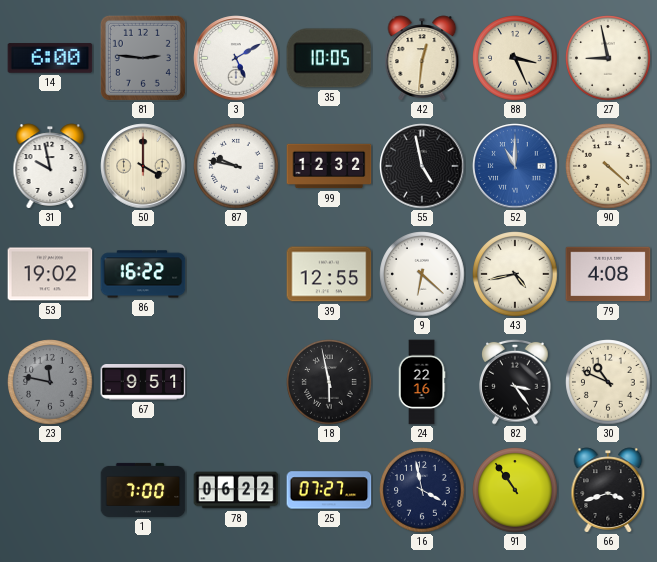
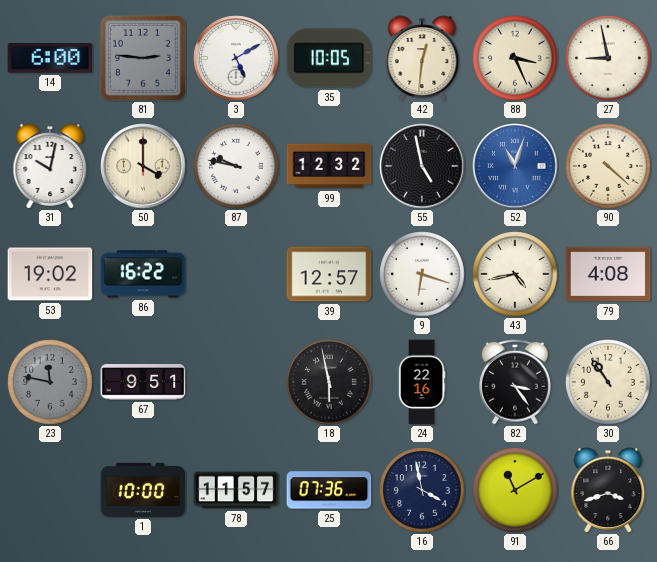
31: 9:58 -> 10:02
52: 11:00 -> 11:03
39: 12:55 -> 12:57
9: 6:22 -> 6:18
30: 10:49 -> 10:54
1: 7:00 -> 10:00
78: 06:22 -> 11:57
25: 07:27 -> 07:36
91: 10:54 -> 11:10
